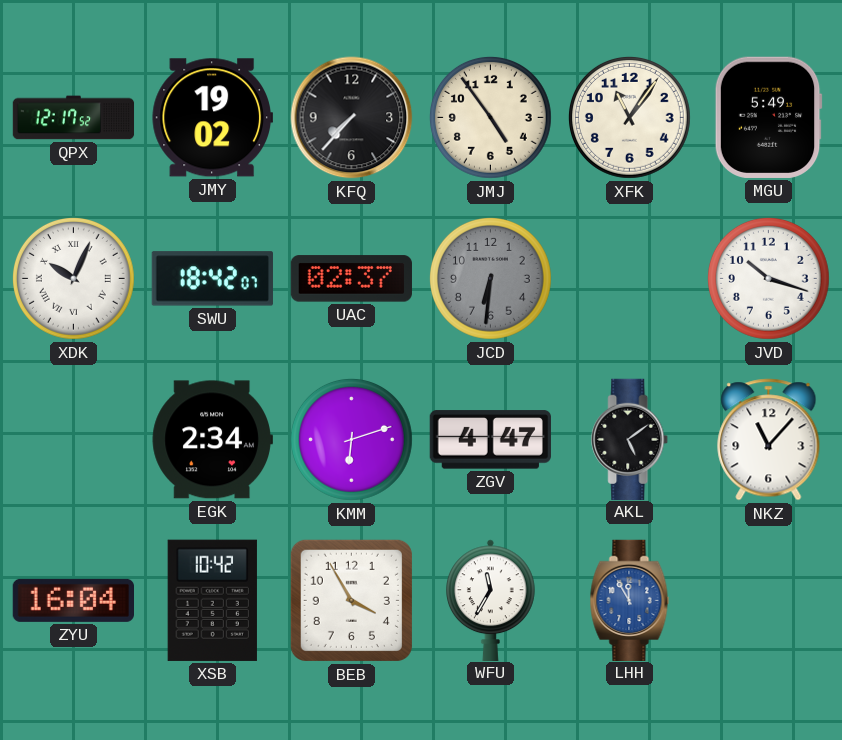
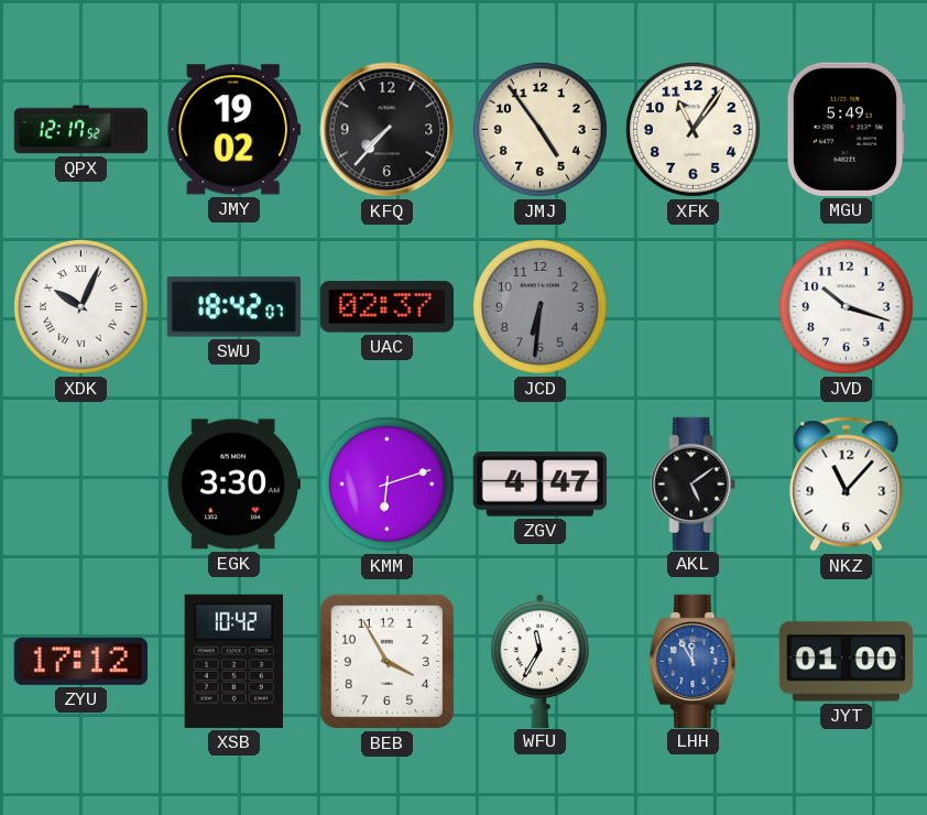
EGK: 2:34 -> 3:30
ZYU: 16:04 -> 17:12
JYT: none -> 01:00
